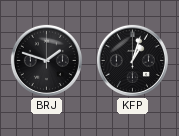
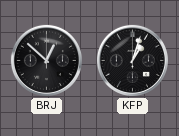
BRJ: 1:48 -> 12:52
